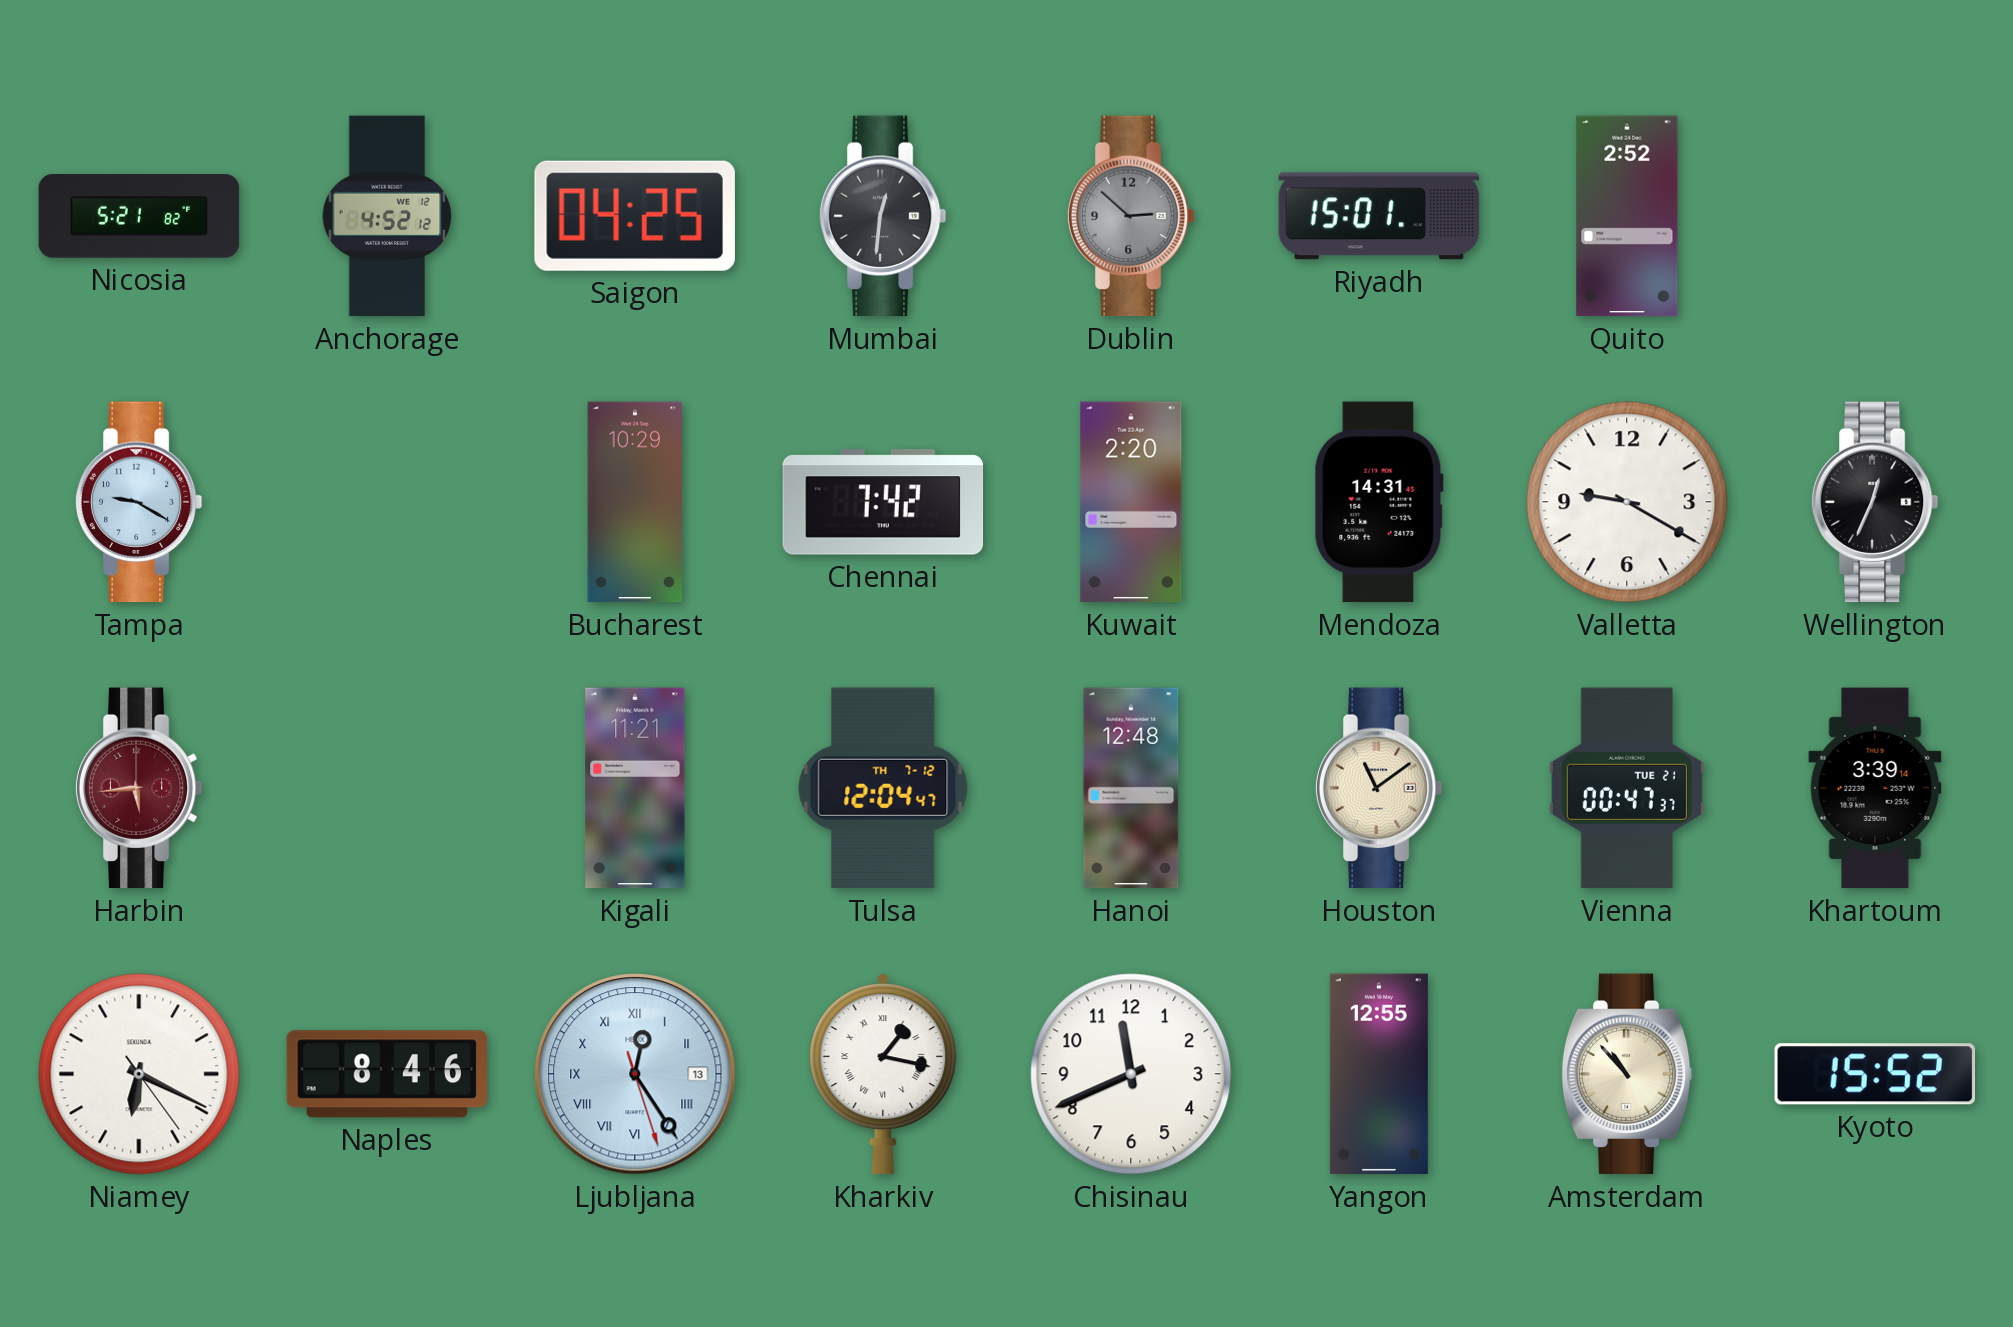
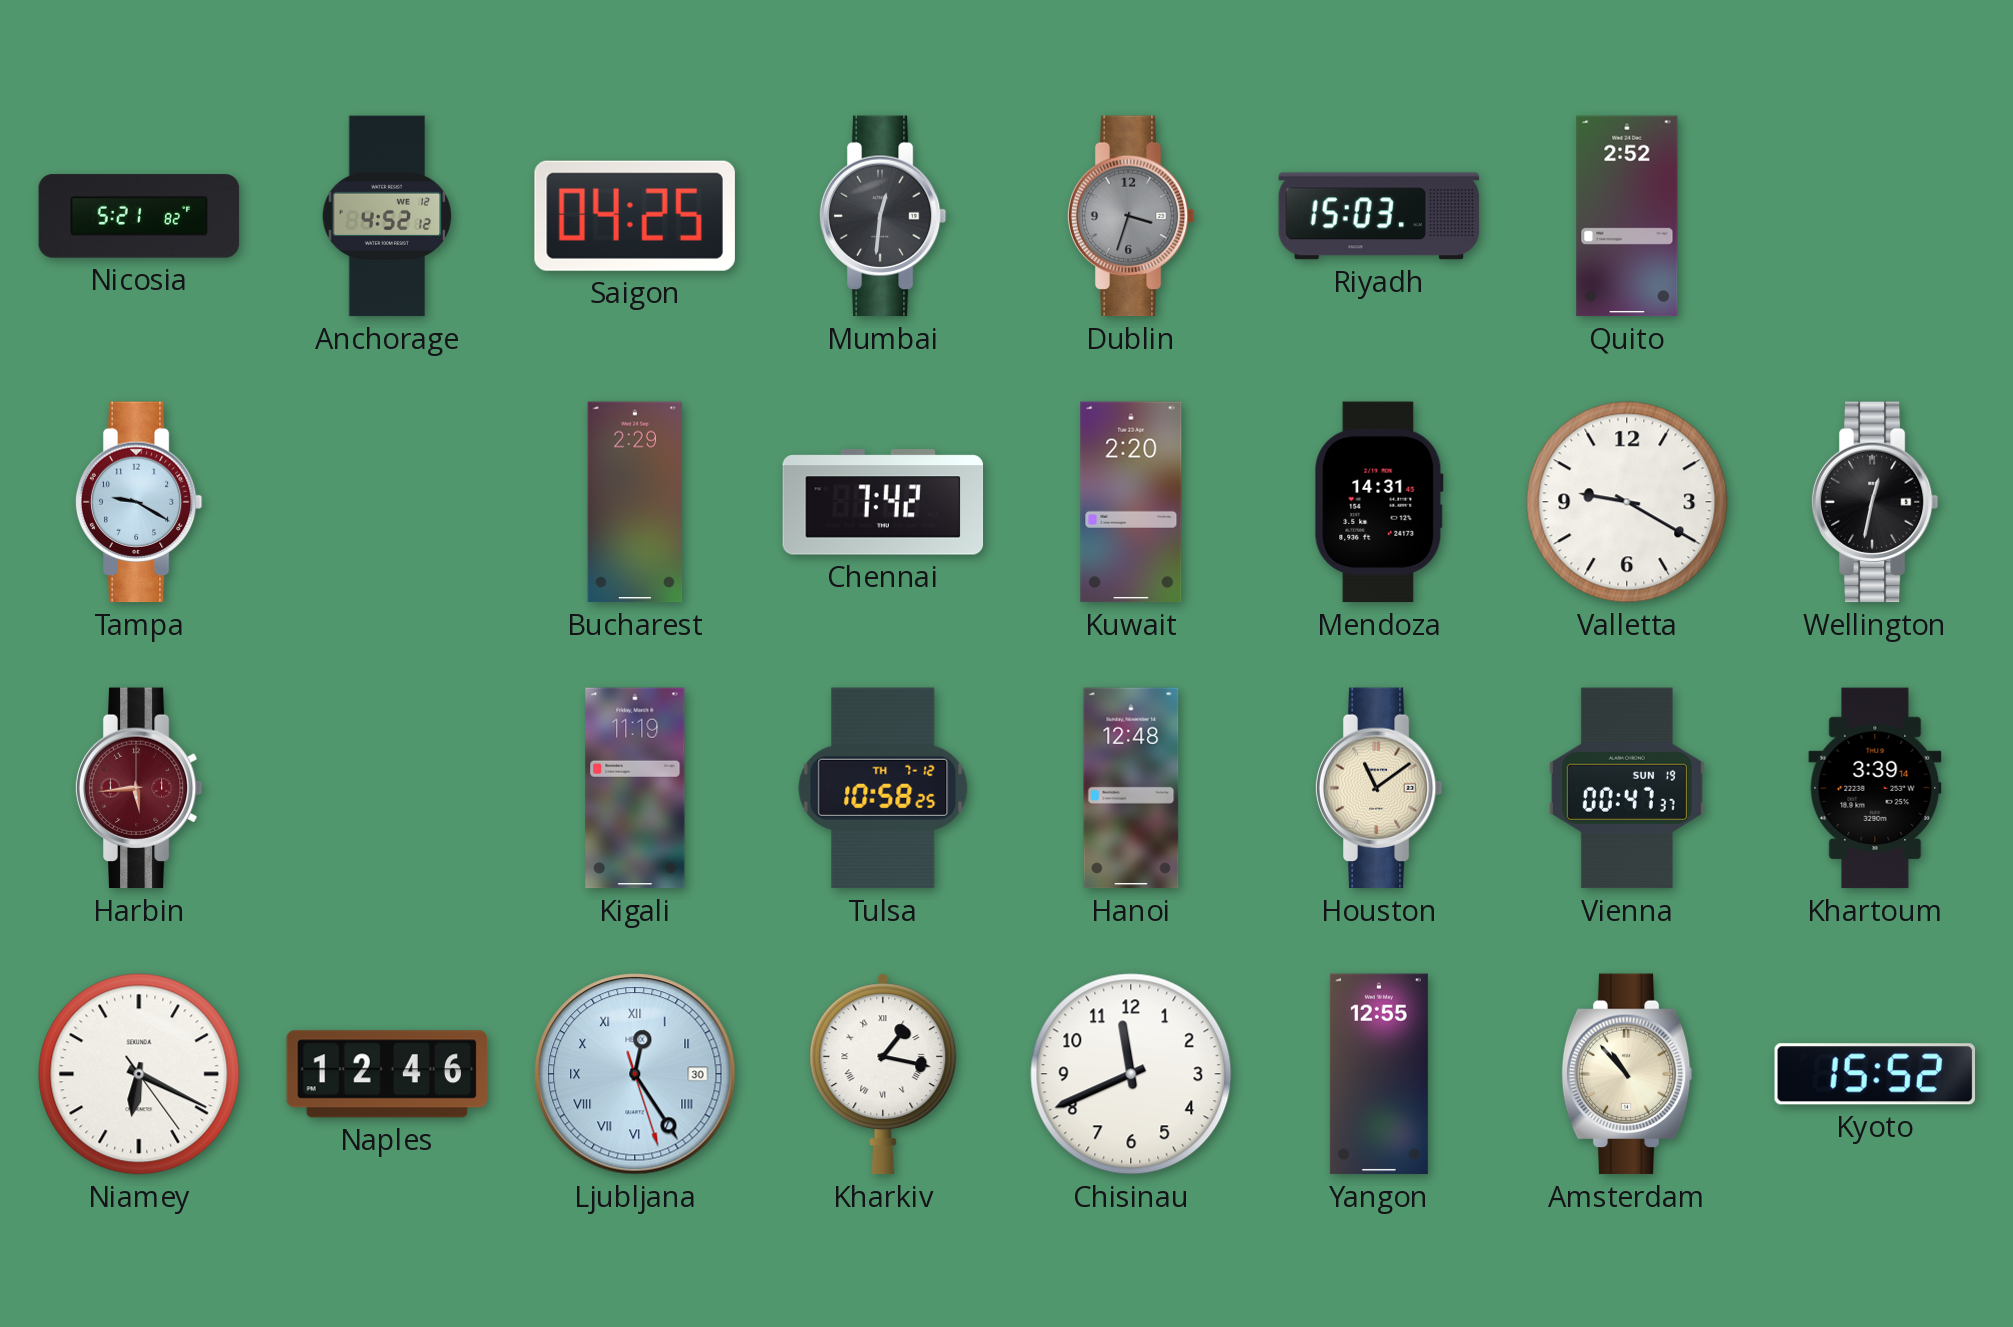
Dublin: 2:52 -> 3:33
Riyadh: 15:01 -> 15:03
Bucharest: 10:29 -> 2:29
Wellington: 12:34 -> 12:32
Kigali: 11:21 -> 11:19
Tulsa: 12:04 -> 10:58
Vienna date: TUE 21 -> SUN 19
Naples: 8:46 -> 12:46
Ljubljana date: 13 -> 30
